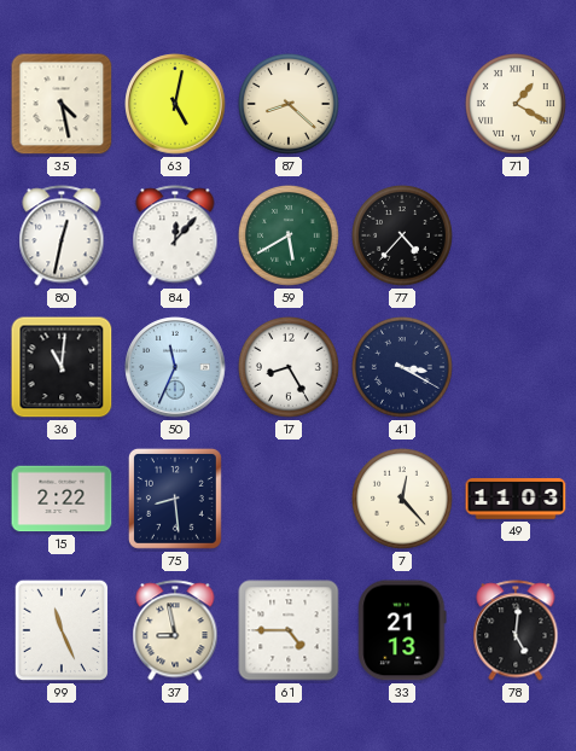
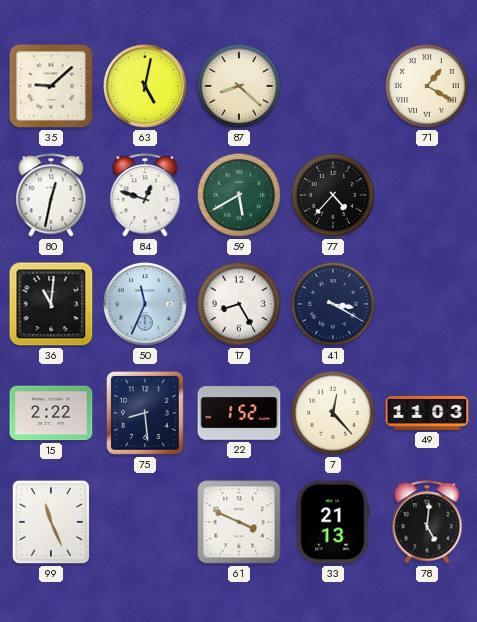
35: 4:28 -> 9:08
84: 12:07 -> 12:48
22: none -> 1:52
37: 8:58 -> none
61: 4:45 -> 3:49
